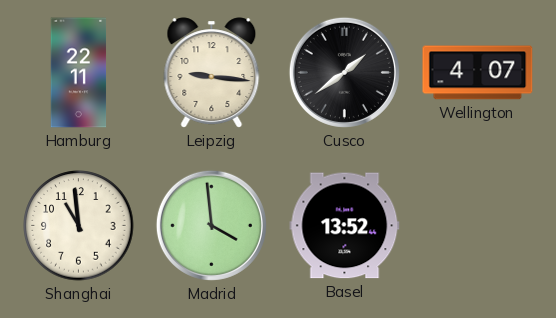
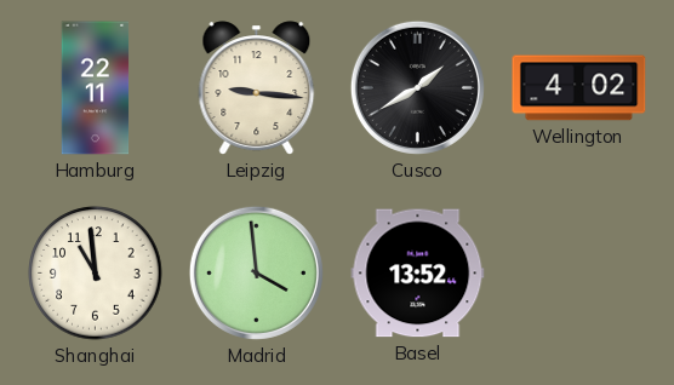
Cusco: 1:39 -> 1:40
Wellington: 4:07 -> 4:02
